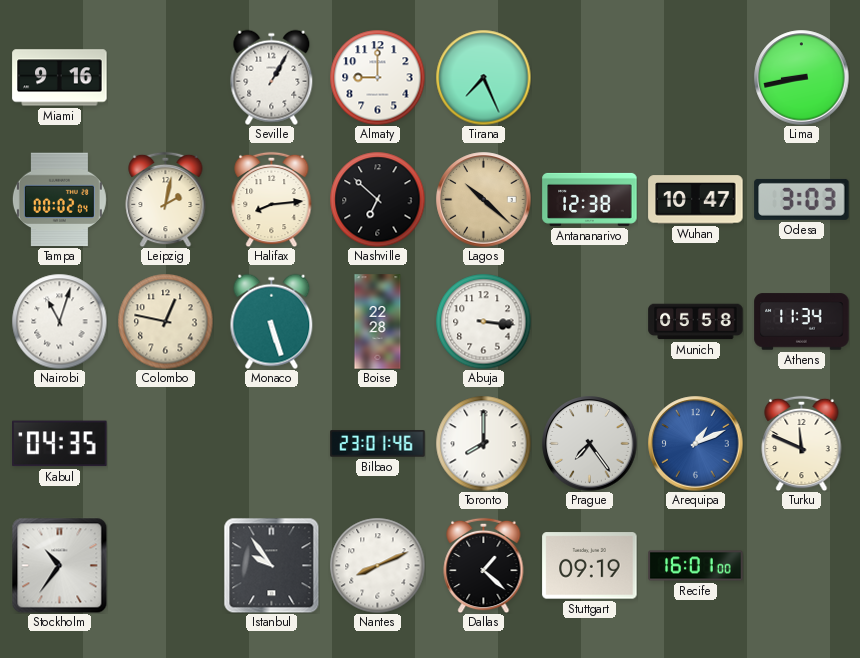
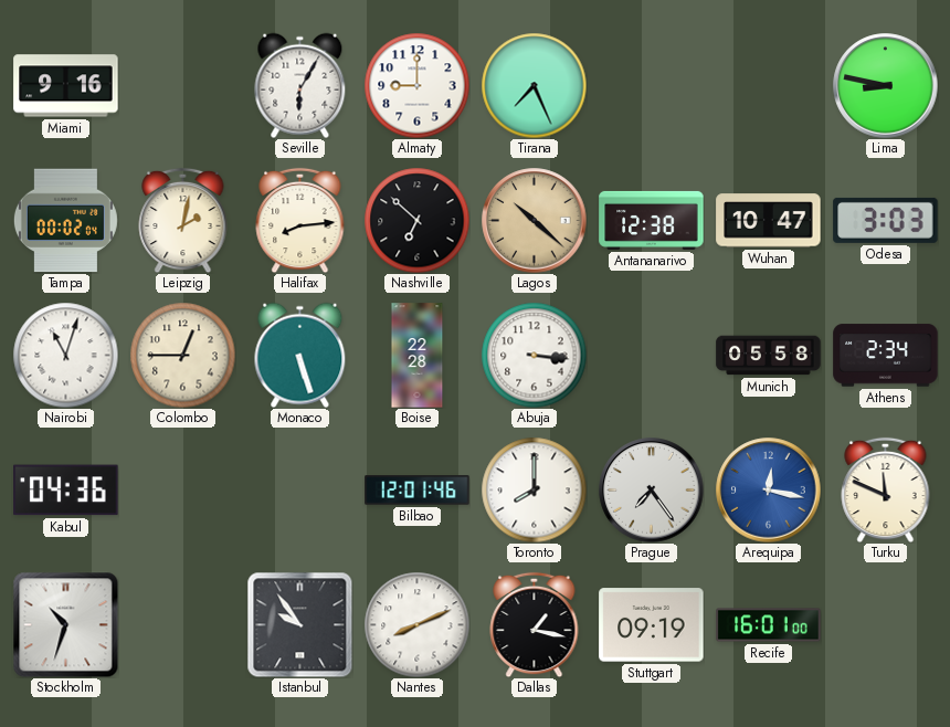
Seville: 1:05 -> 6:05
Lima: 8:43 -> 8:47
Colombo: 12:47 -> 12:45
Athens: 11:34 -> 2:34
Kabul: 04:35 -> 04:36
Bilbao: 23:01 -> 12:01
Arequipa: 1:11 -> 12:17
Stockholm: 10:36 -> 10:33
Dallas: 1:22 -> 1:17
